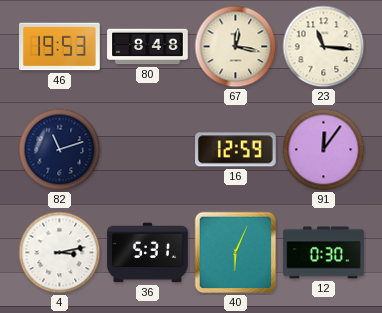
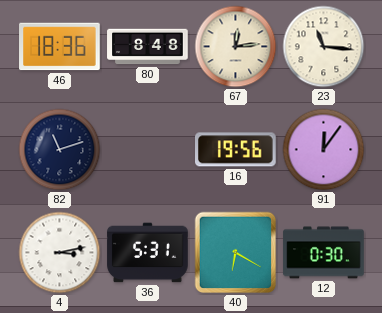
46: 19:53 -> 18:36
67: 12:17 -> 12:14
16: 12:59 -> 19:56
40: 6:04 -> 6:20
